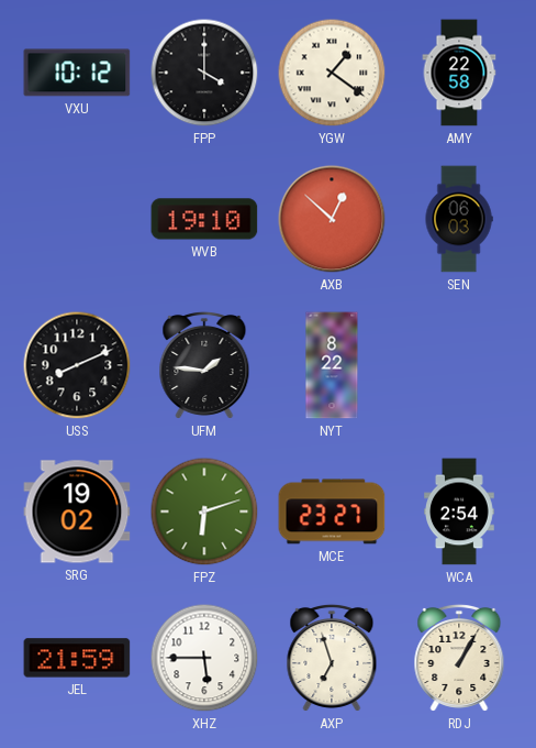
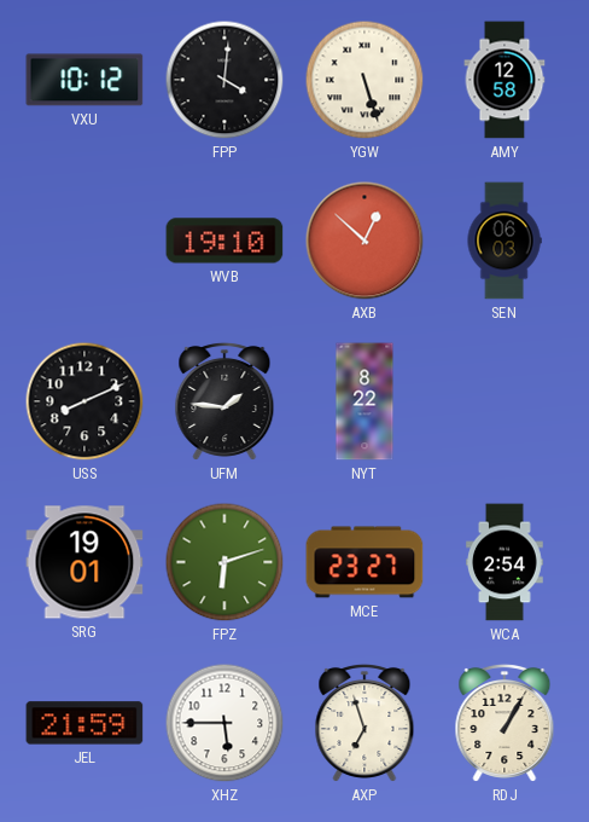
FPP: 4:00 -> 4:01
YGW: 1:21 -> 5:27
AMY: 22:58 -> 12:58
SRG: 19:02 -> 19:01
